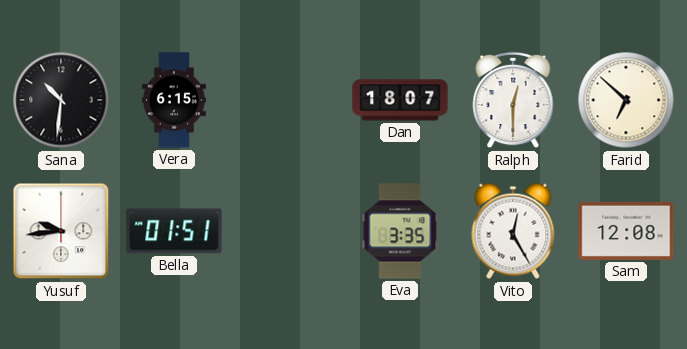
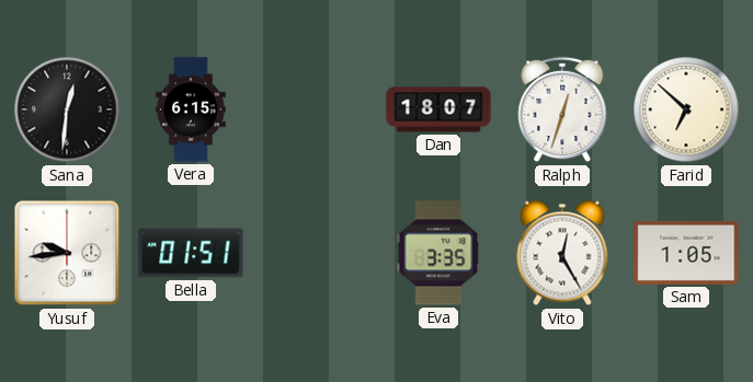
Sana: 10:31 -> 12:31
Ralph: 12:30 -> 12:33
Sam: 12:08 -> 1:05
